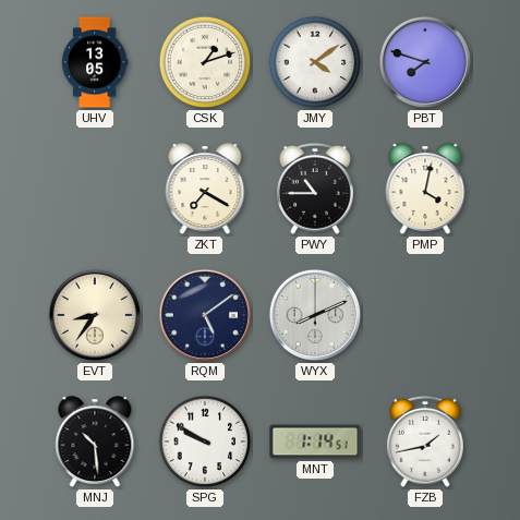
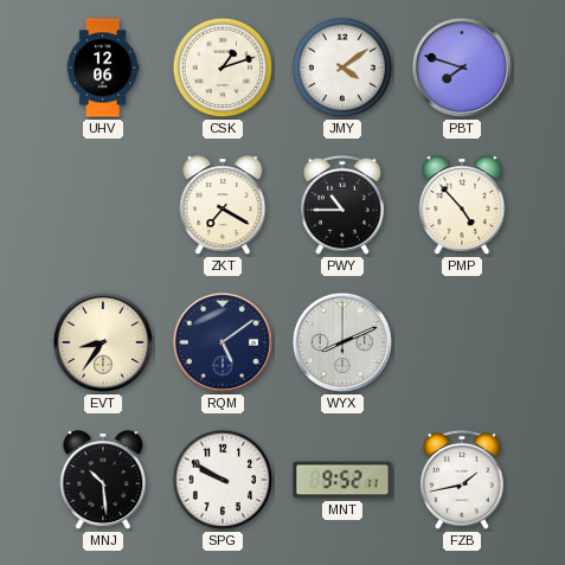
UHV: 13:05 -> 12:06
PMP: 4:02 -> 4:53
MNT: 1:14 -> 9:52
